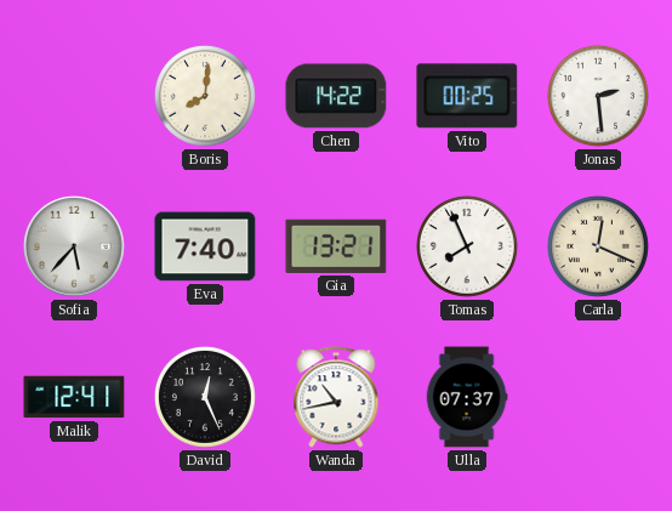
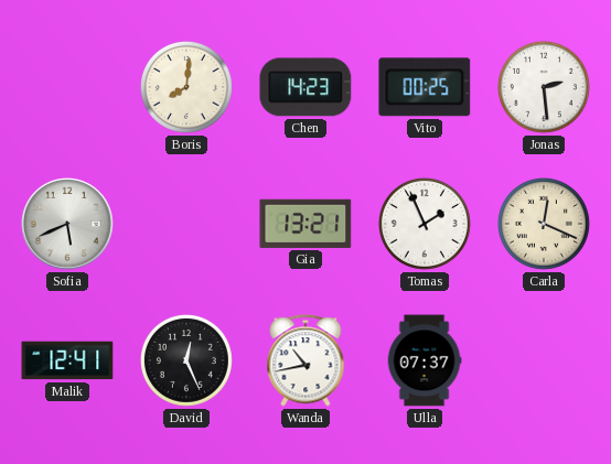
Chen: 14:22 -> 14:23
Sofia: 5:37 -> 5:41
Eva: 7:40 -> none
Tomas: 7:56 -> 1:56
